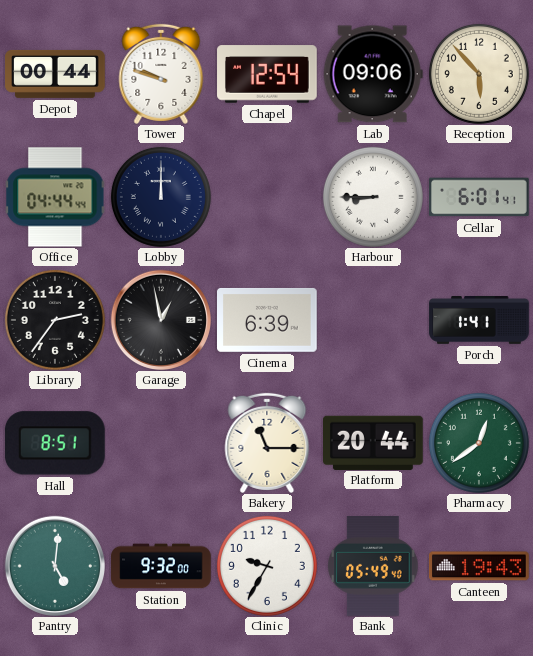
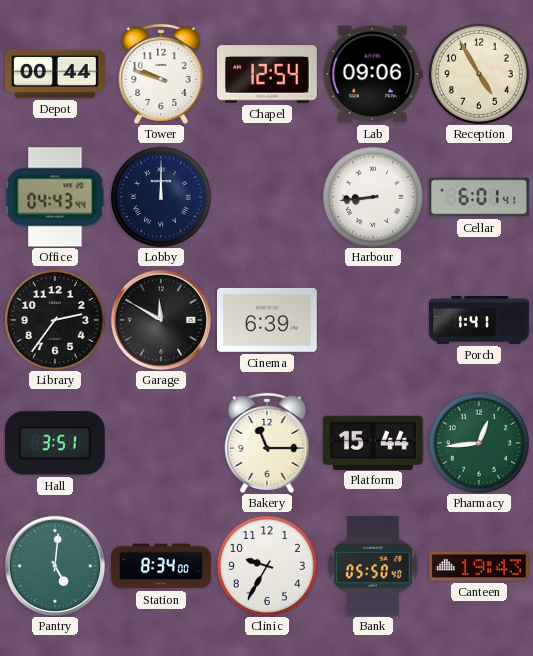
Reception: 5:53 -> 4:55
Office: 04:44 -> 04:43
Harbour: 8:45 -> 8:44
Garage: 12:58 -> 11:50
Hall: 8:51 -> 3:51
Platform: 20:44 -> 15:44
Pharmacy: 12:39 -> 12:44
Station: 9:32 -> 8:34
Bank: 05:49 -> 05:50
